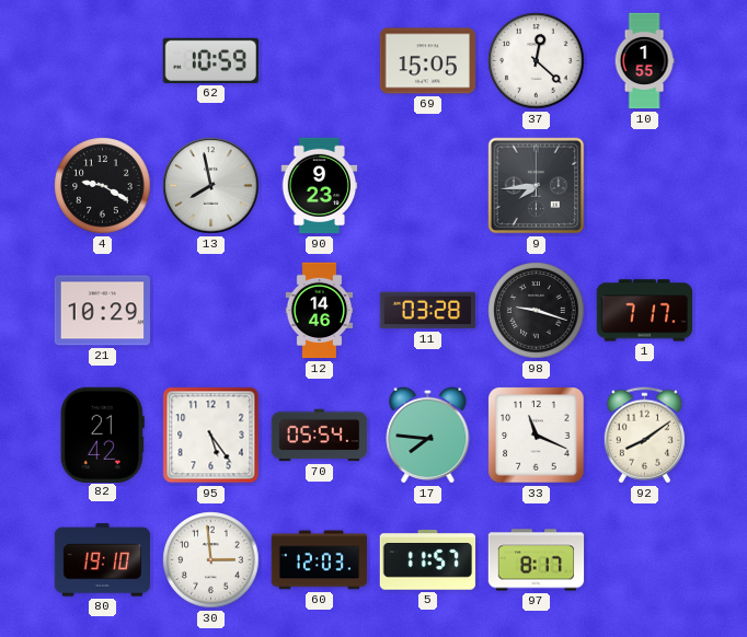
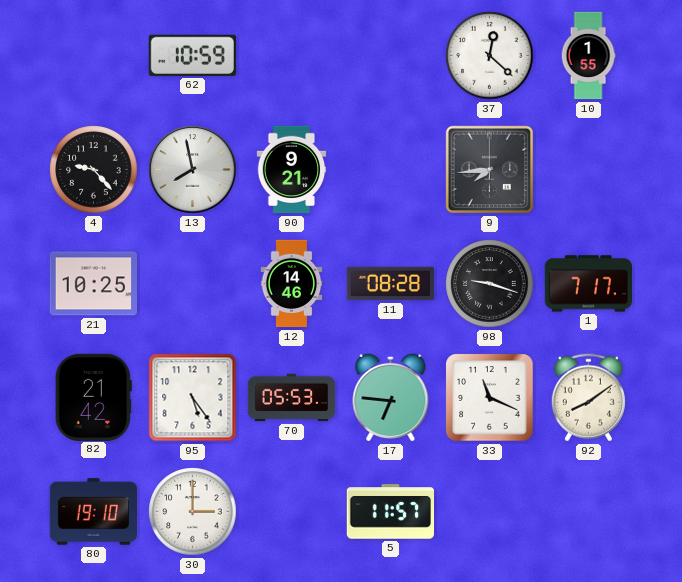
69: 15:05 -> none
4: 9:20 -> 9:23
90: 9:23 -> 9:21
21: 10:29 -> 10:25
11: 03:28 -> 08:28
70: 05:54 -> 05:53
17: 7:46 -> 6:46
30: 2:59 -> 3:00
60: 12:03 -> none
97: 8:17 -> none
